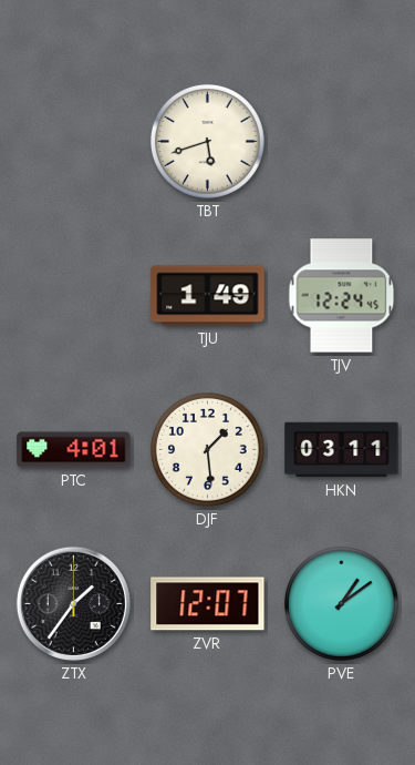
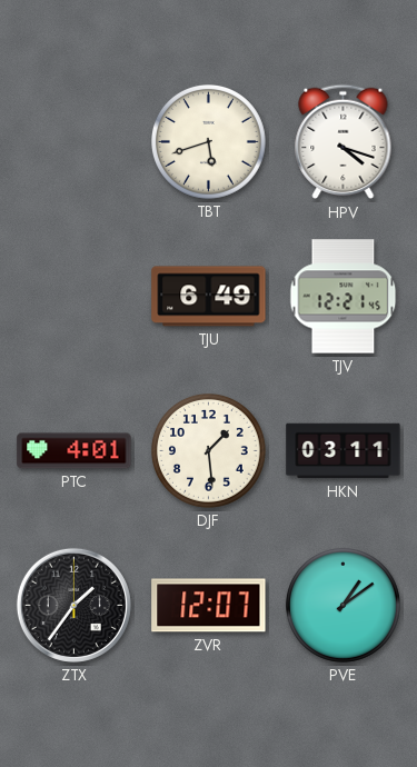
HPV: none -> 4:18
TJU: 1:49 -> 6:49
TJV: 12:24 -> 12:21
